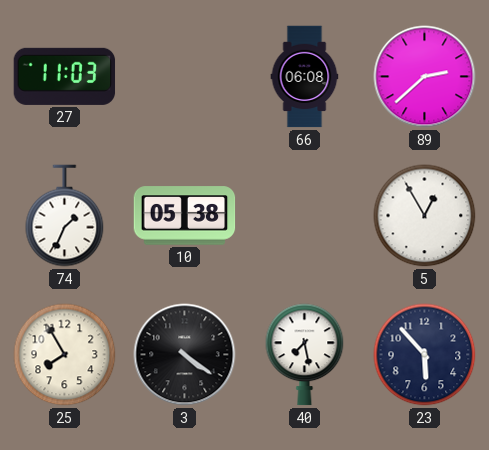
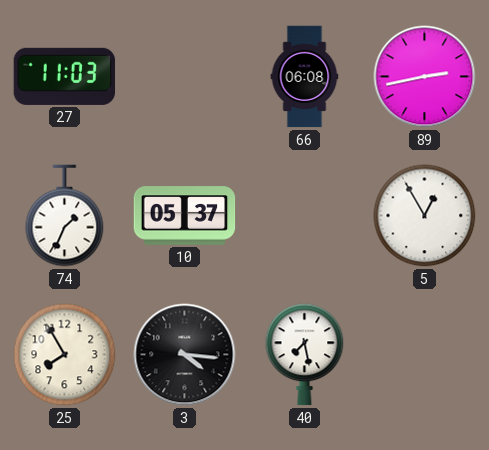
89: 2:38 -> 2:43
10: 05:38 -> 05:37
3: 4:21 -> 4:16
23: 5:53 -> none
